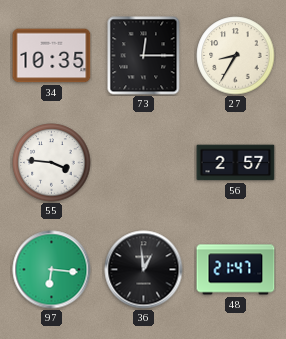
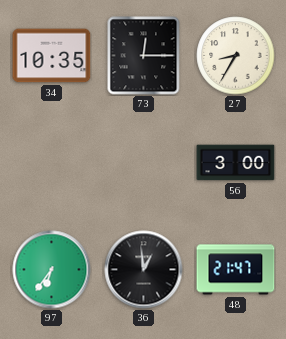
55: 3:46 -> none
56: 2:57 -> 3:00
97: 6:16 -> 6:36
